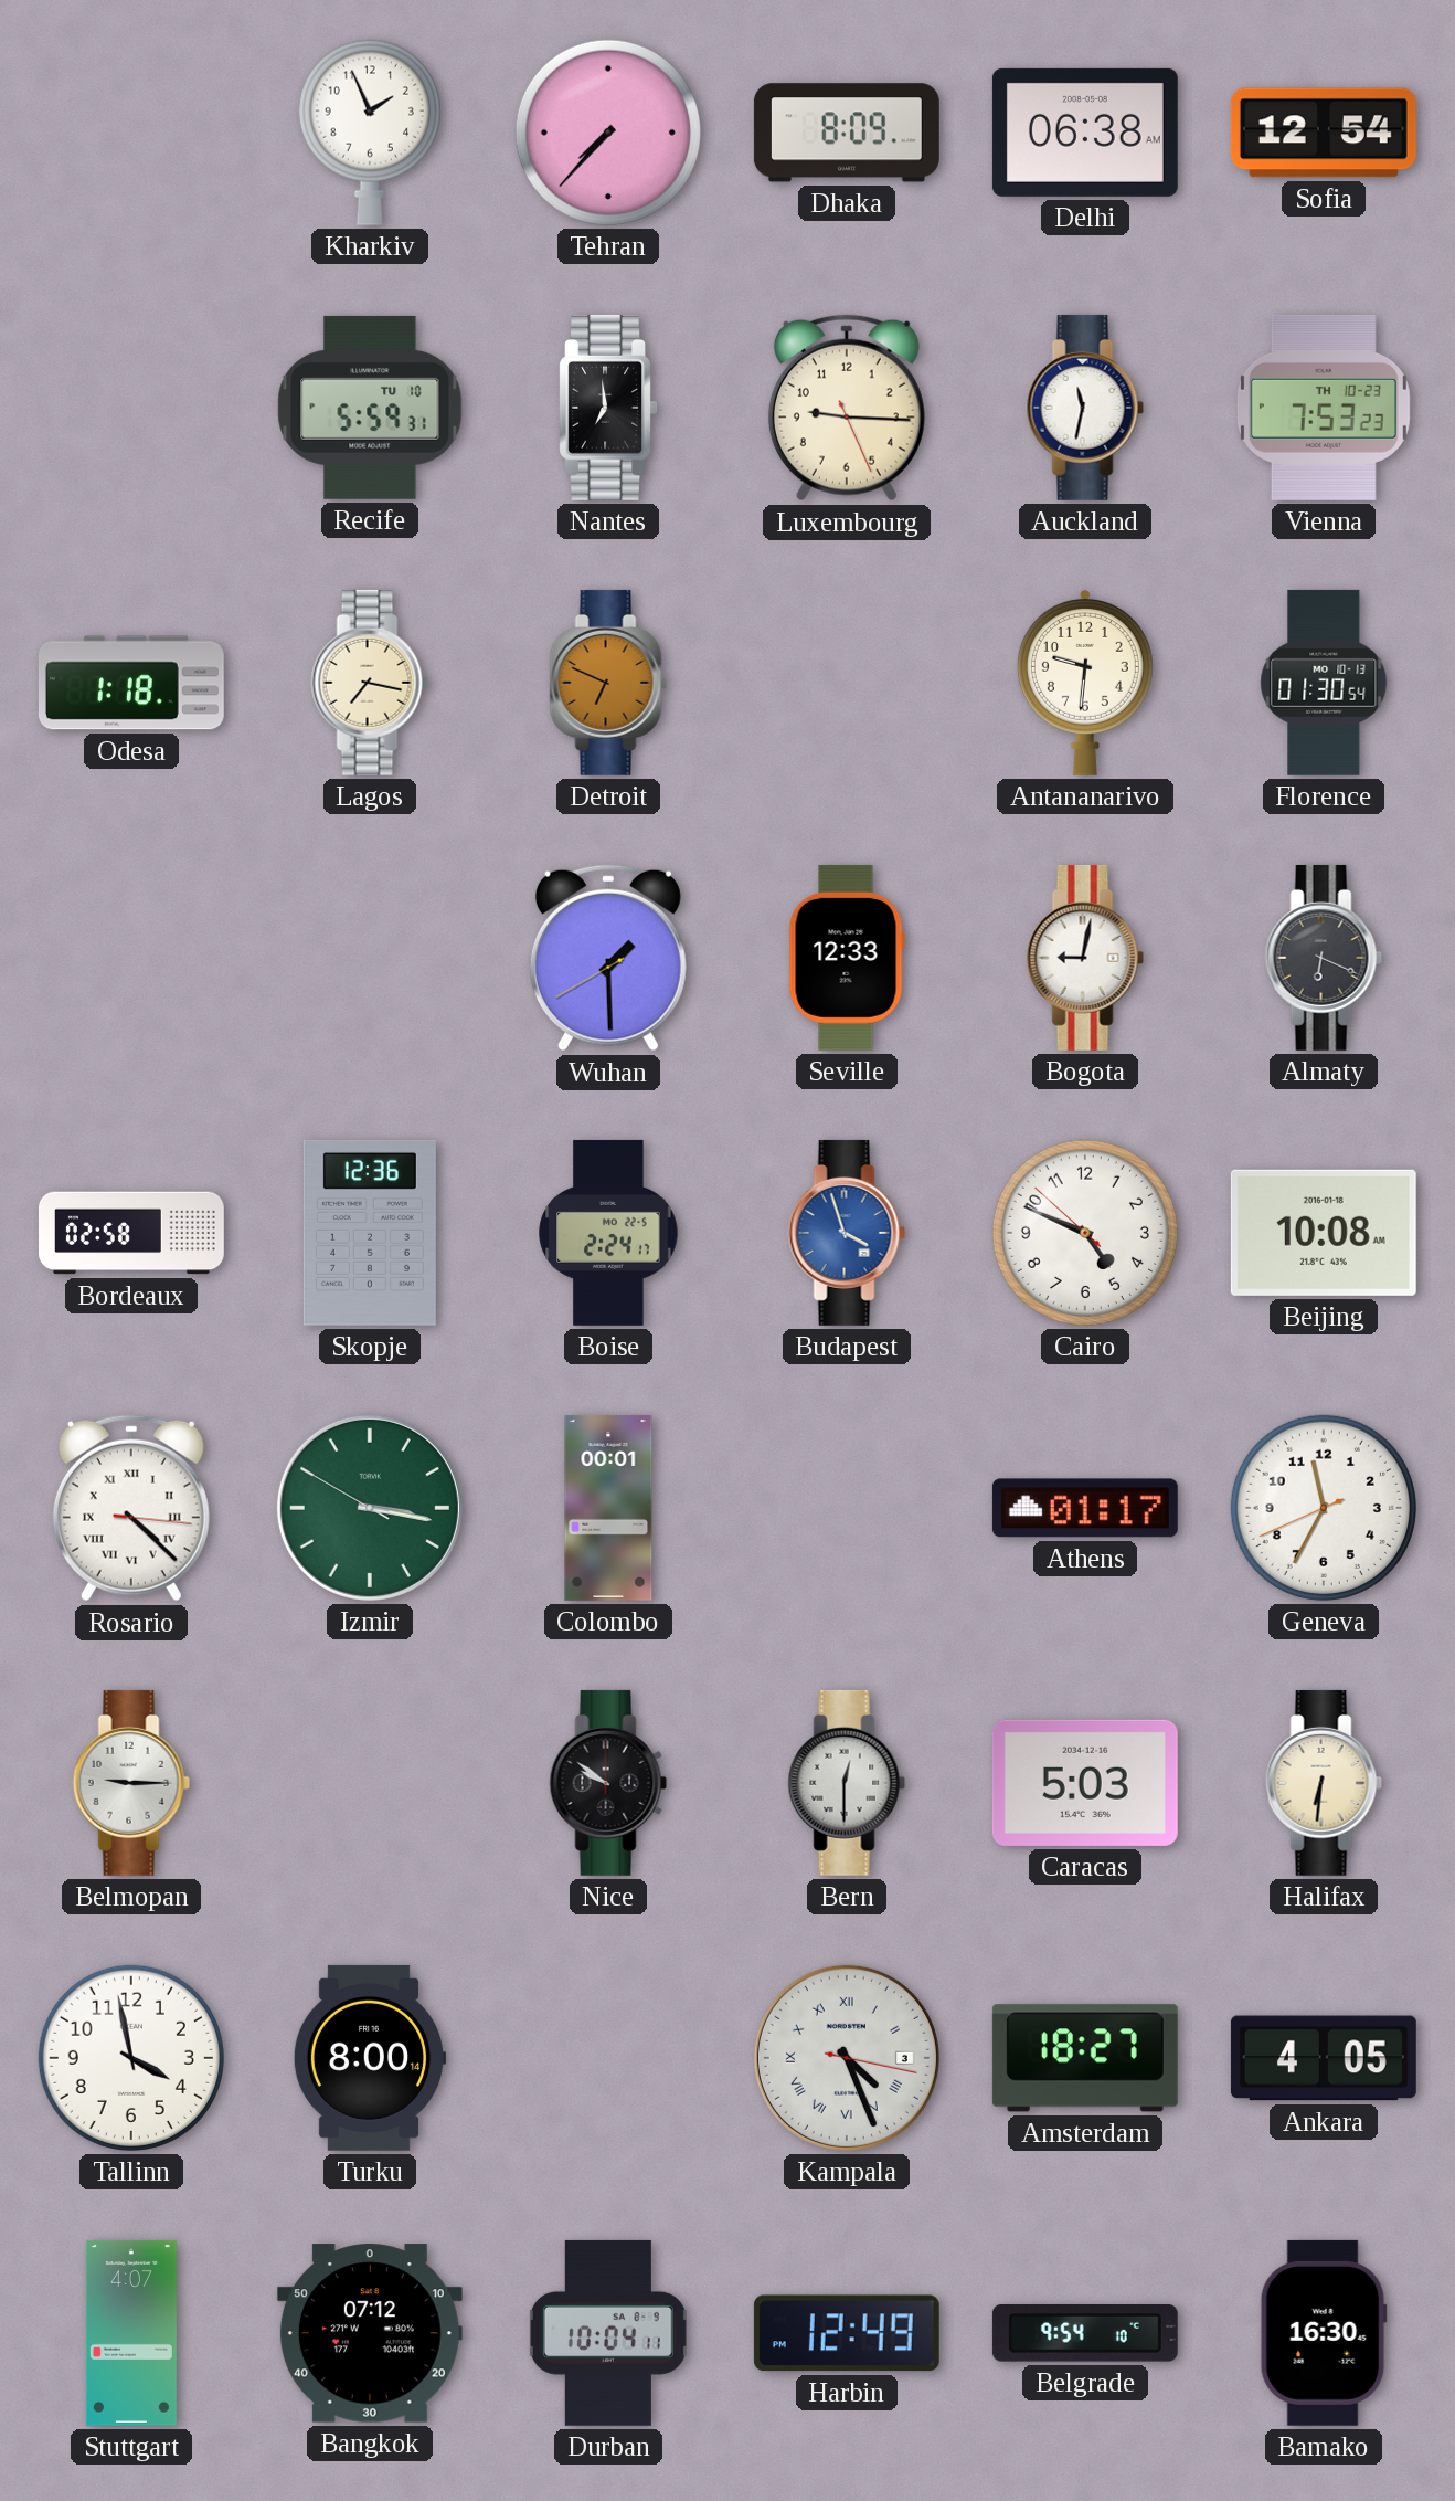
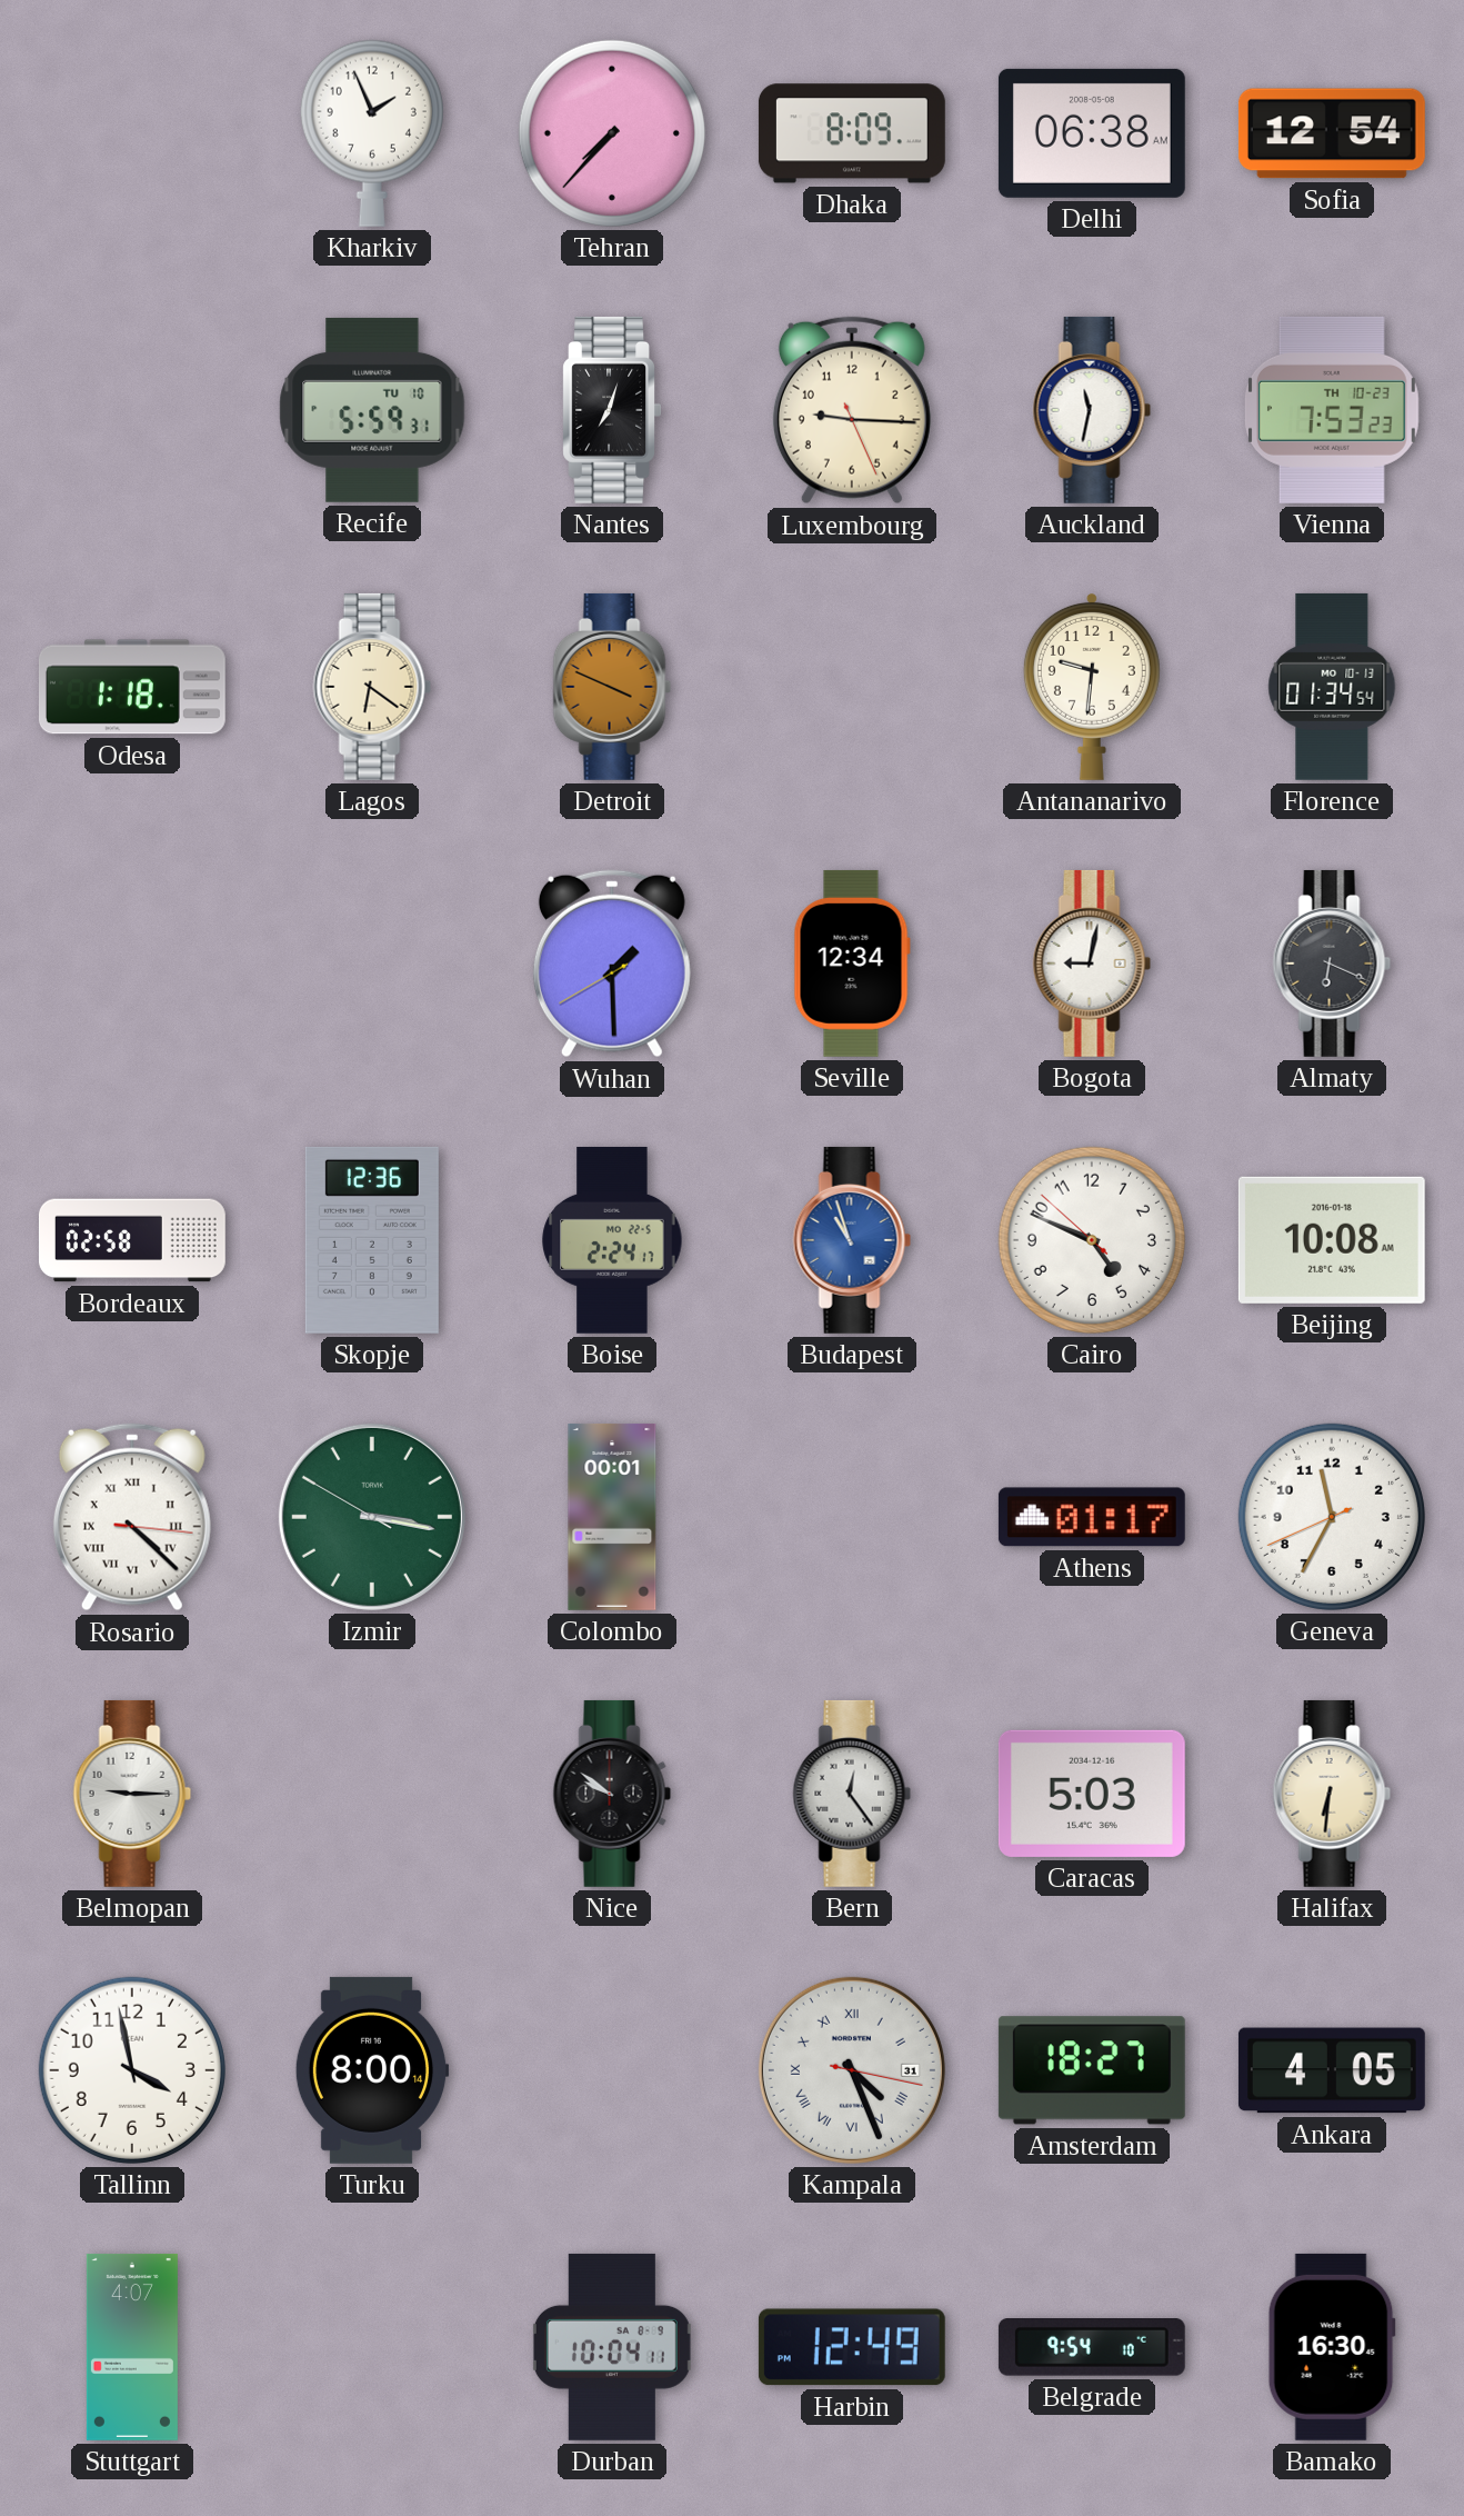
Nantes: 6:59 -> 7:03
Lagos: 7:17 -> 6:21
Detroit: 6:49 -> 3:49
Florence: 01:30 -> 01:34
Seville: 12:33 -> 12:34
Budapest: 3:57 -> 10:57
Bern: 12:30 -> 12:24
Kampala date: 3 -> 31
Bangkok: 07:12 -> none
